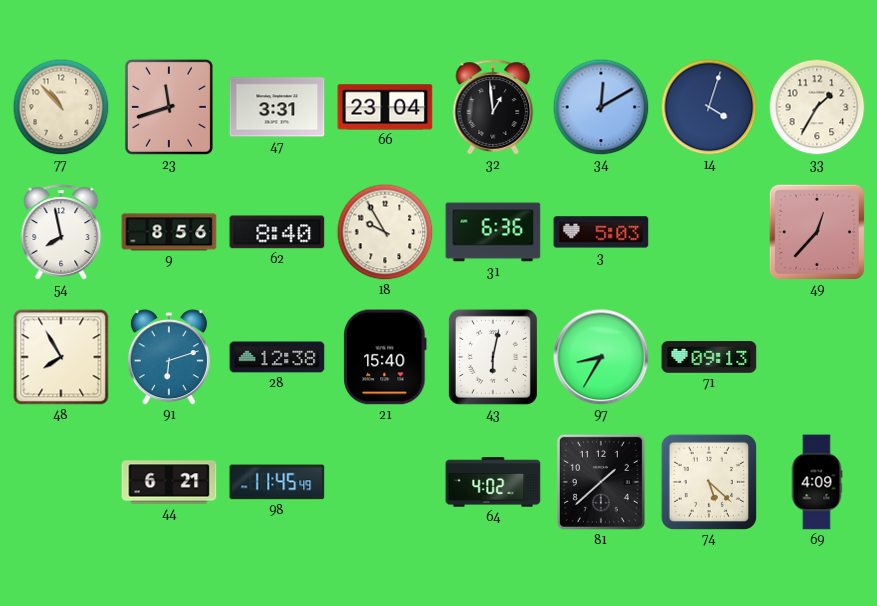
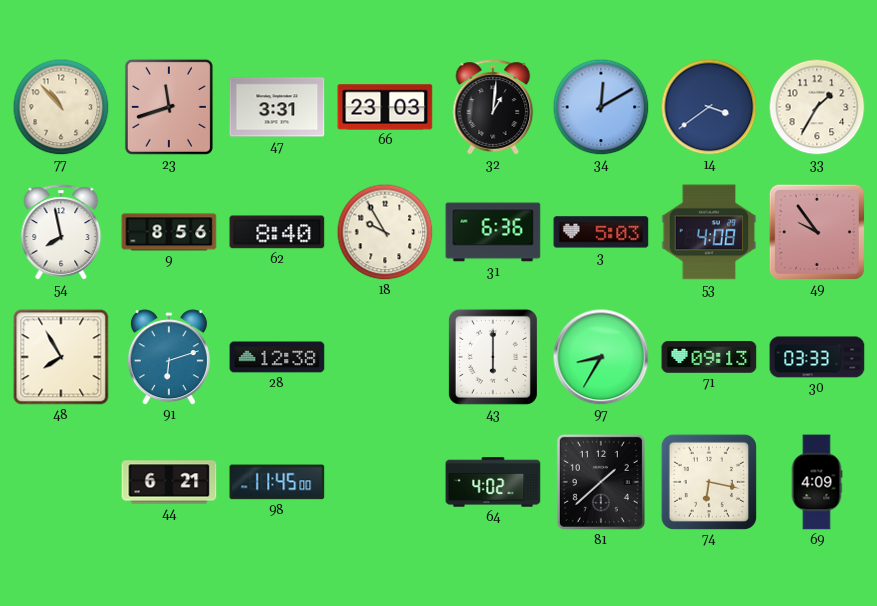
66: 23:04 -> 23:03
32: 12:59 -> 1:01
14: 4:03 -> 3:39
53: none -> 4:08
49: 12:37 -> 9:54
21: 15:40 -> none
43: 6:02 -> 6:00
30: none -> 03:33
98: 11:45:49 -> 11:45:00
74: 5:22 -> 6:17
